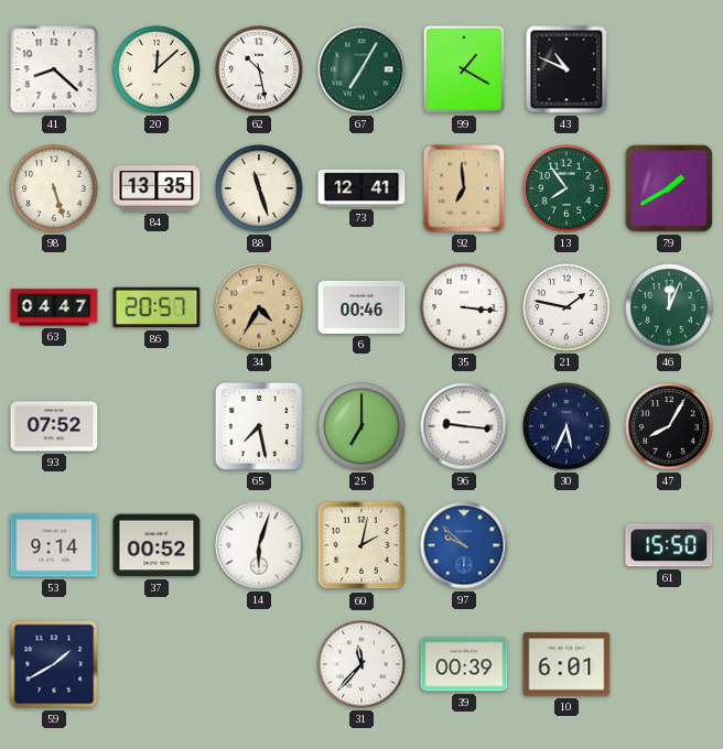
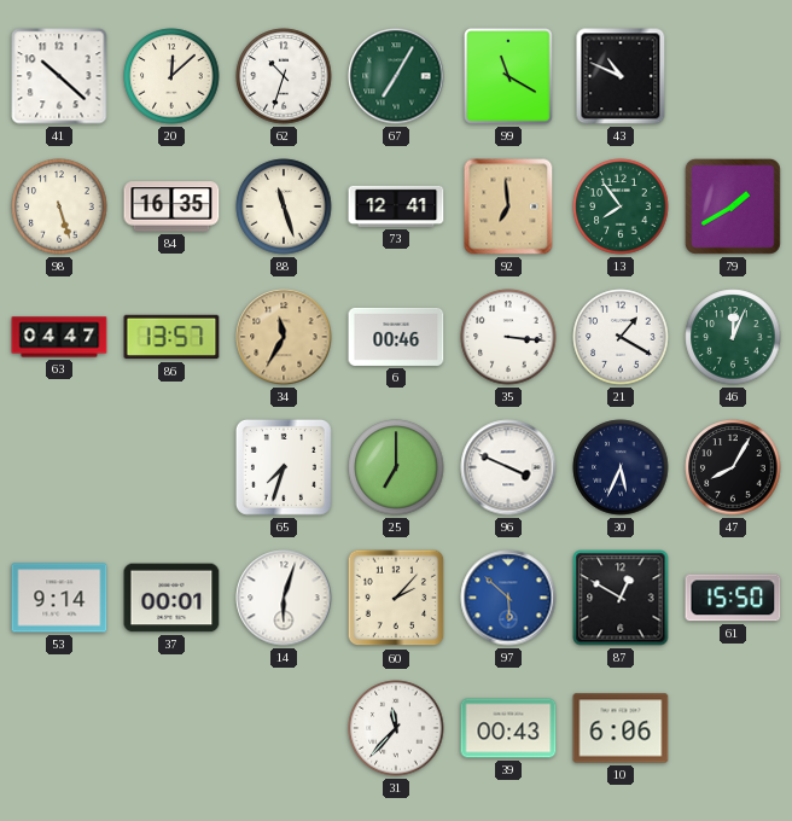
41: 8:22 -> 10:22
62: 10:28 -> 10:33
99: 1:20 -> 11:20
84: 13:35 -> 16:35
86: 20:57 -> 13:57
34: 4:35 -> 11:35
21: 1:47 -> 1:20
93: 07:52 -> none
65: 7:28 -> 7:33
96: 9:16 -> 3:49
37: 00:52 -> 00:01
60: 2:02 -> 2:07
97: 9:52 -> 5:52
87: none -> 12:50
59: 1:40 -> none
39: 00:39 -> 00:43
10: 6:01 -> 6:06
